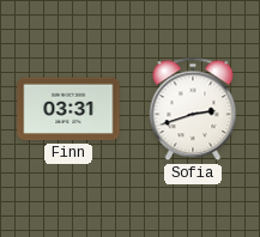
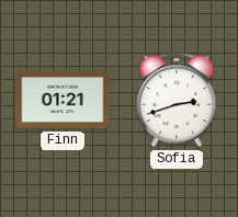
Finn: 03:31 -> 01:21
